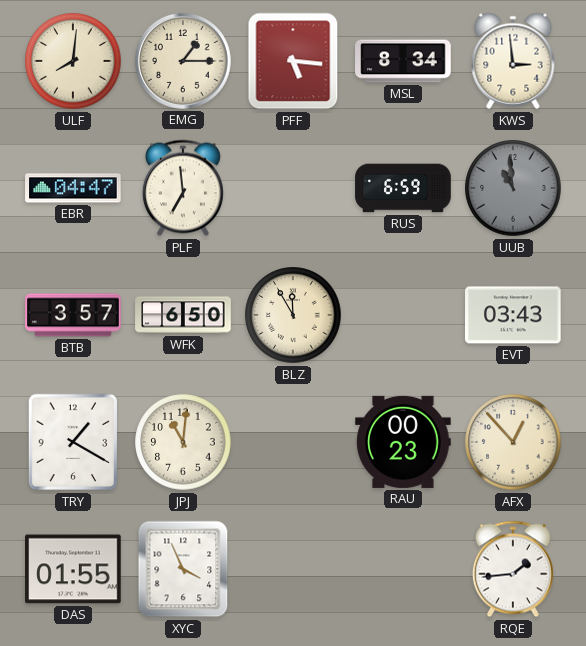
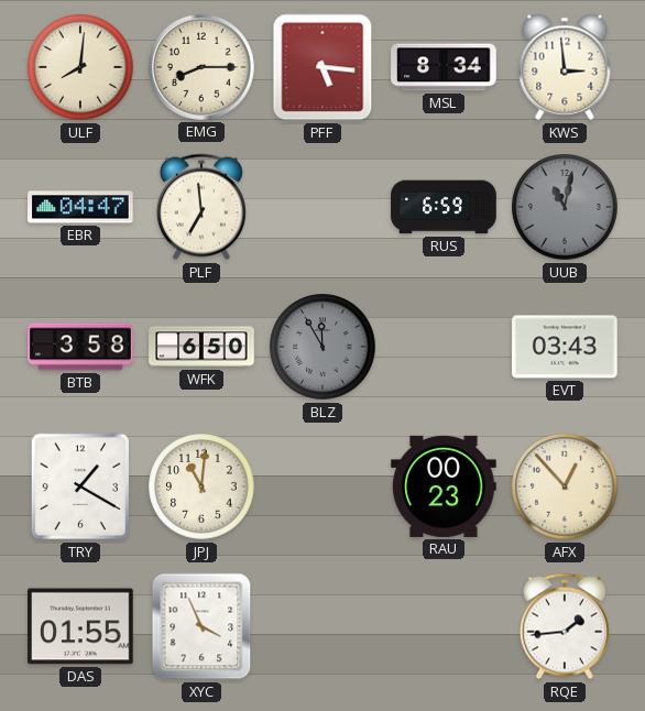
EMG: 1:15 -> 8:15
UUB: 10:59 -> 11:02
BTB: 3:57 -> 3:58
BLZ dial: cream -> grey
